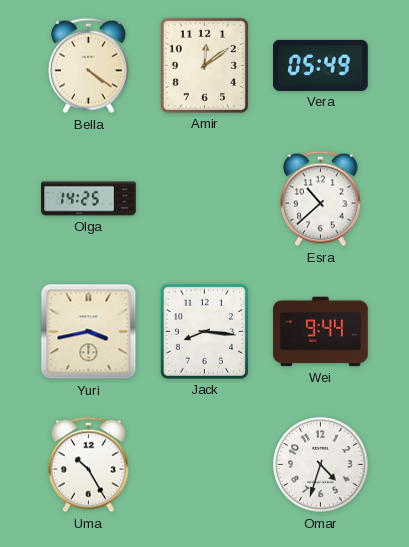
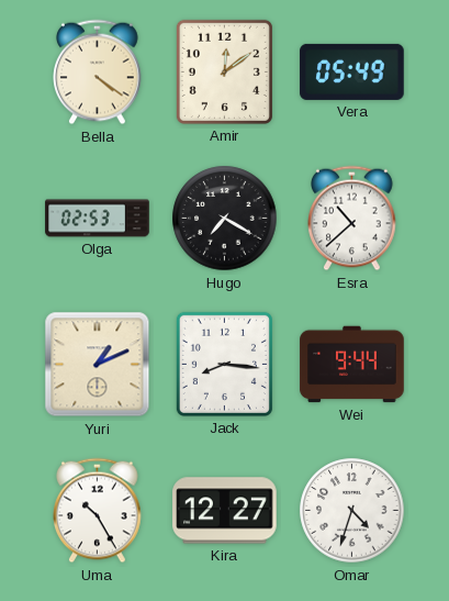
Olga: 14:25 -> 02:53
Hugo: none -> 7:20
Yuri: 3:43 -> 1:11
Kira: none -> 12:27
